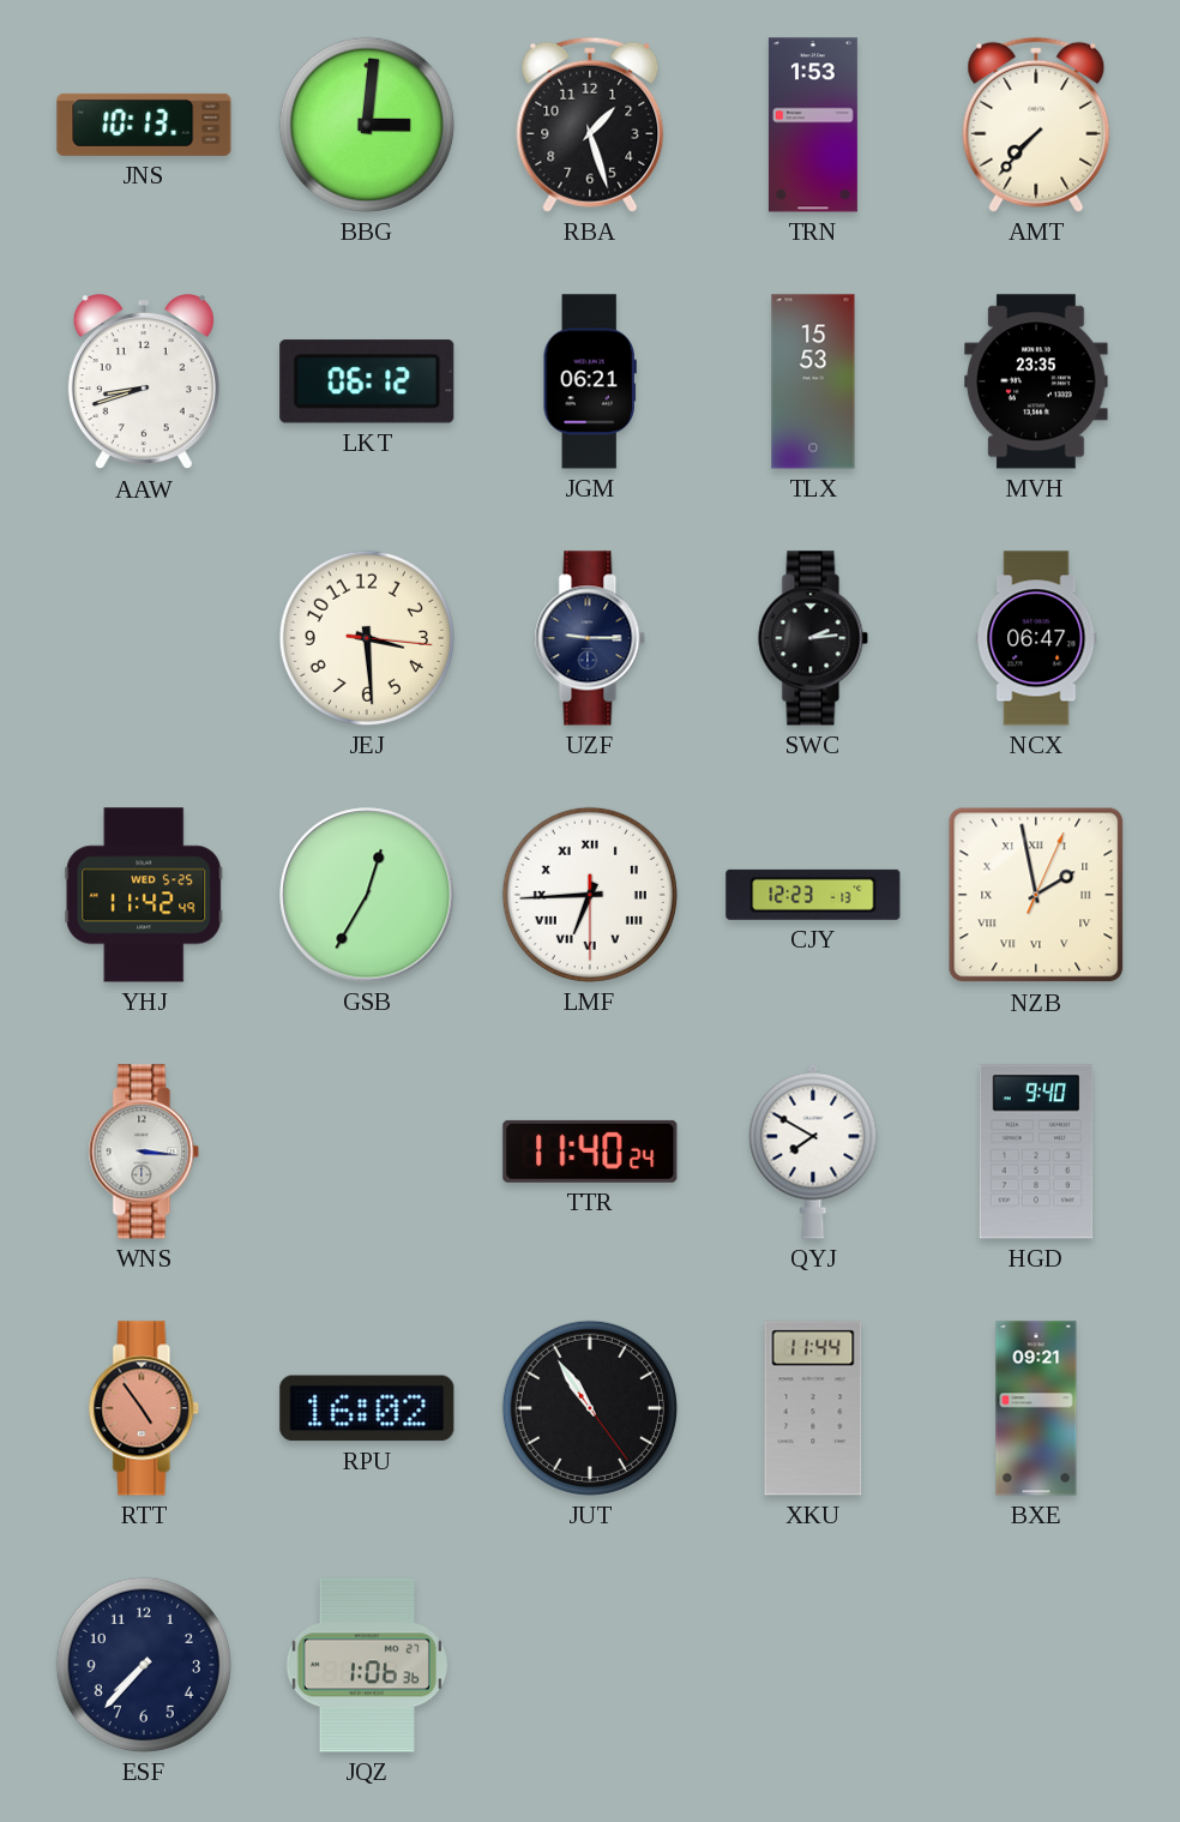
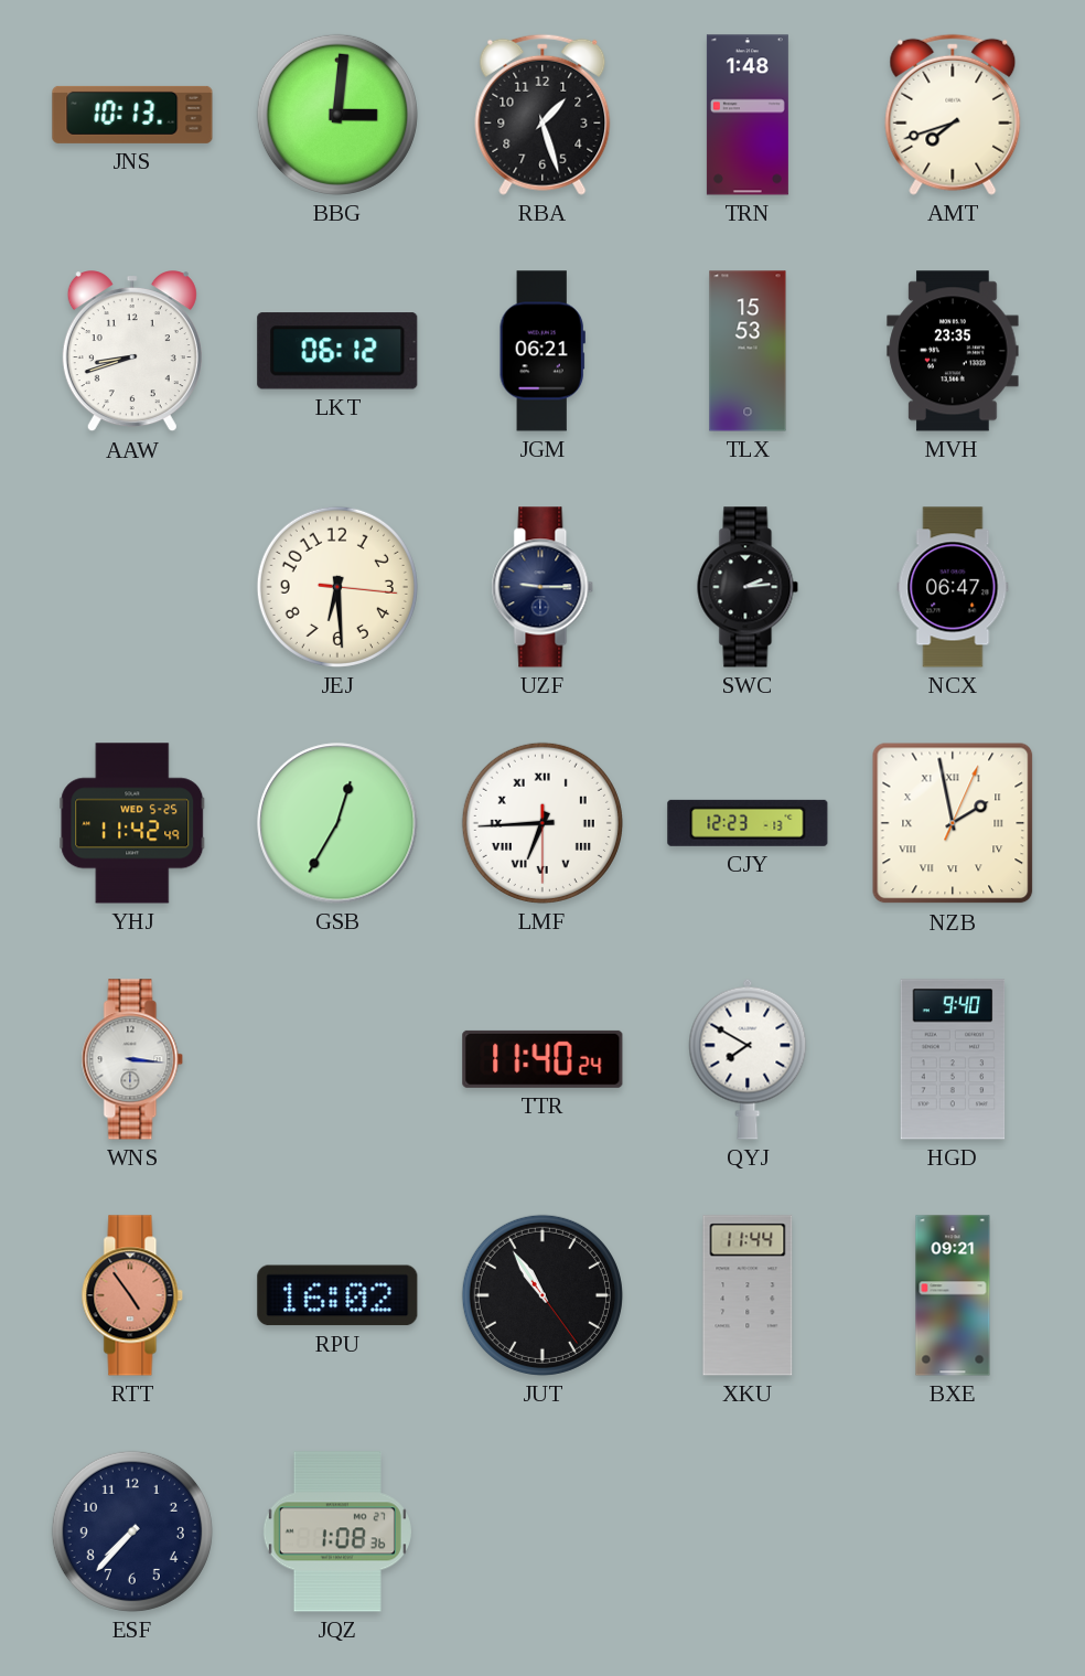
TRN: 1:53 -> 1:48
AMT: 7:37 -> 7:42
JEJ: 3:29 -> 6:29
JQZ: 1:06 -> 1:08
